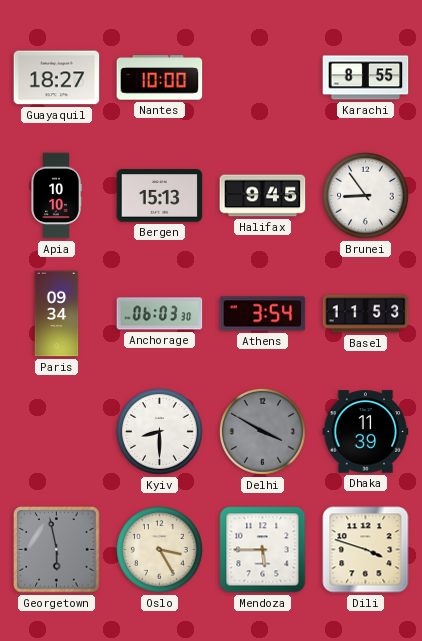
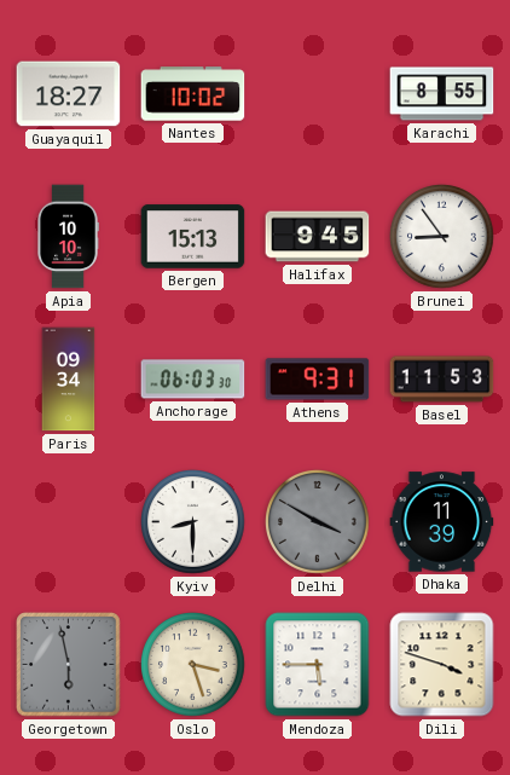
Nantes: 10:00 -> 10:02
Athens: 3:54 -> 9:31
Oslo: 3:25 -> 3:27
